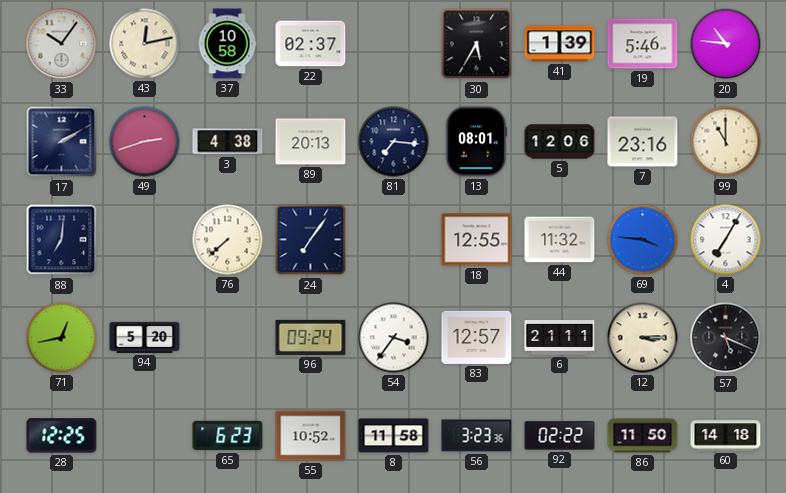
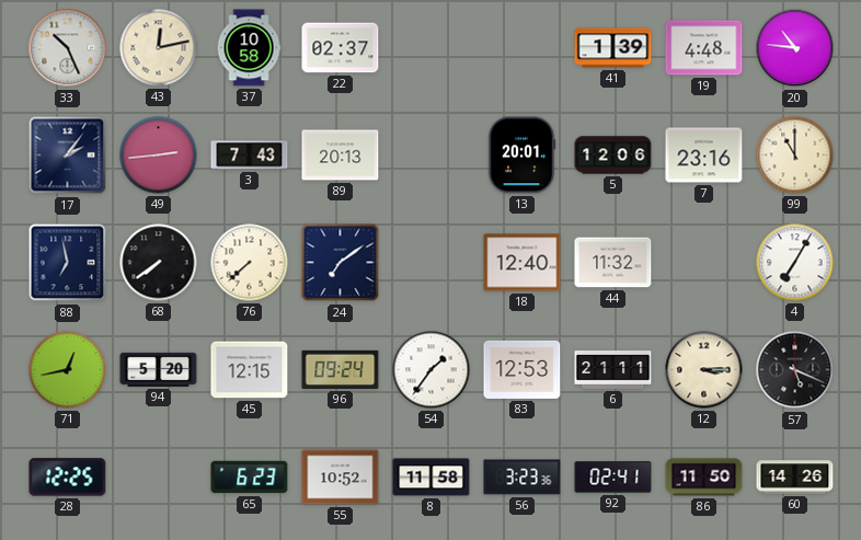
33: 10:06 -> 10:26
30: 5:35 -> none
19: 5:46 -> 4:48
17: 2:10 -> 2:06
49: 2:42 -> 2:44
3: 4:38 -> 7:43
81: 7:16 -> none
13: 08:01 -> 20:01
88: 7:01 -> 6:58
68: none -> 7:39
24: 7:06 -> 7:09
18: 12:55 -> 12:40
69: 3:46 -> none
45: none -> 12:15
54: 3:36 -> 1:36
83: 12:57 -> 12:53
92: 02:22 -> 02:41
60: 14:18 -> 14:26
